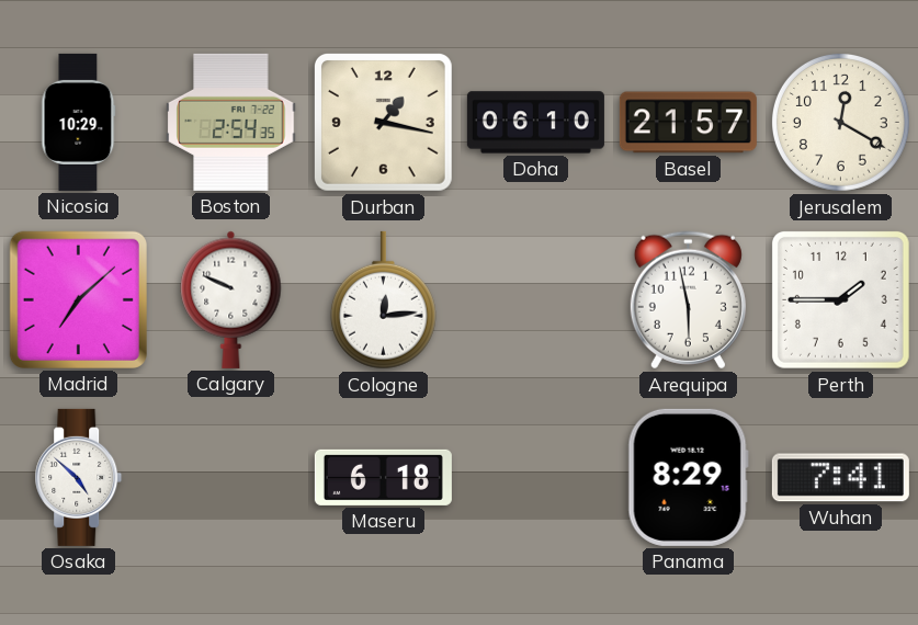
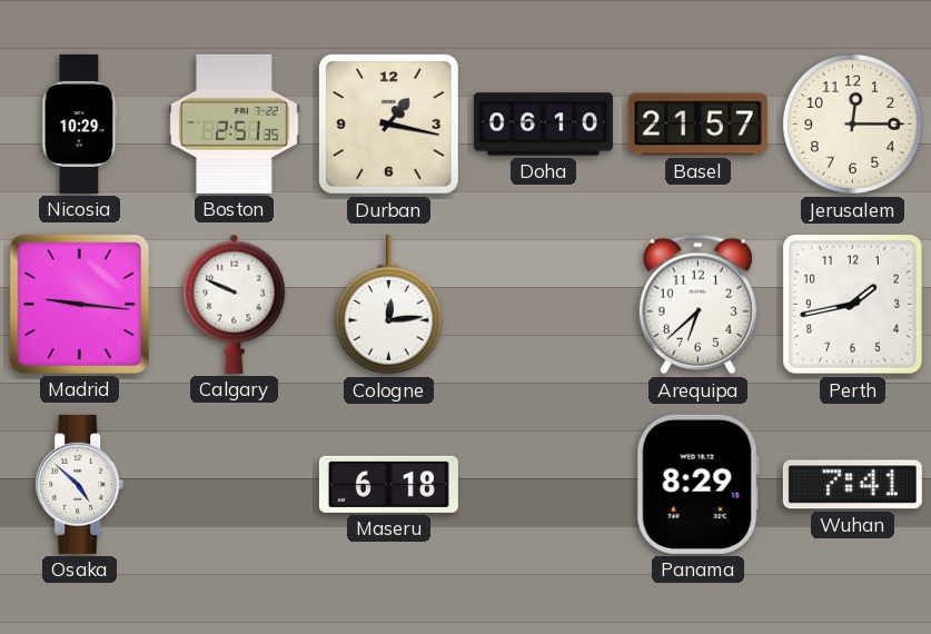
Boston: 2:54 -> 2:51
Jerusalem: 12:20 -> 12:15
Madrid: 7:08 -> 9:16
Arequipa: 5:58 -> 6:38
Perth: 1:45 -> 1:43
